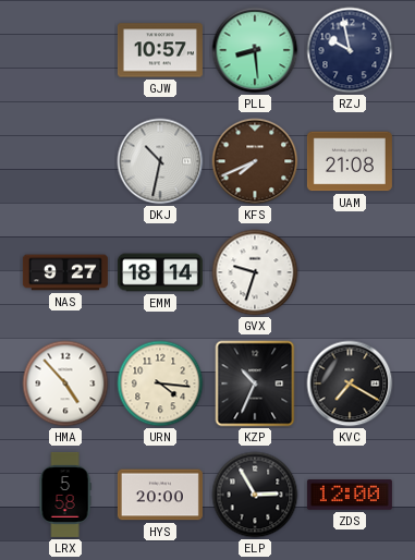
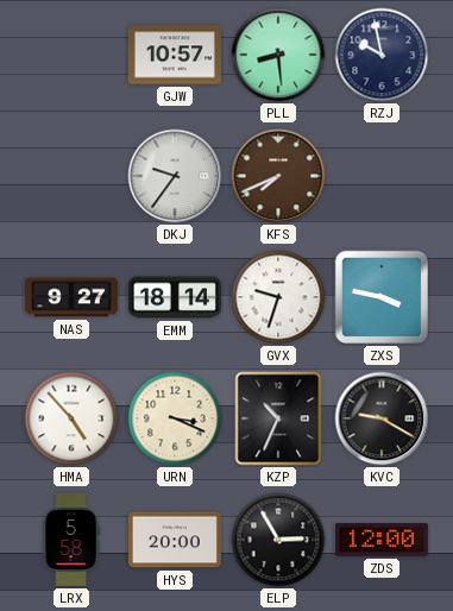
DKJ: 10:32 -> 9:36
UAM: 21:08 -> none
ZXS: none -> 3:47
URN: 4:16 -> 3:19
KVC: 7:20 -> 9:20
